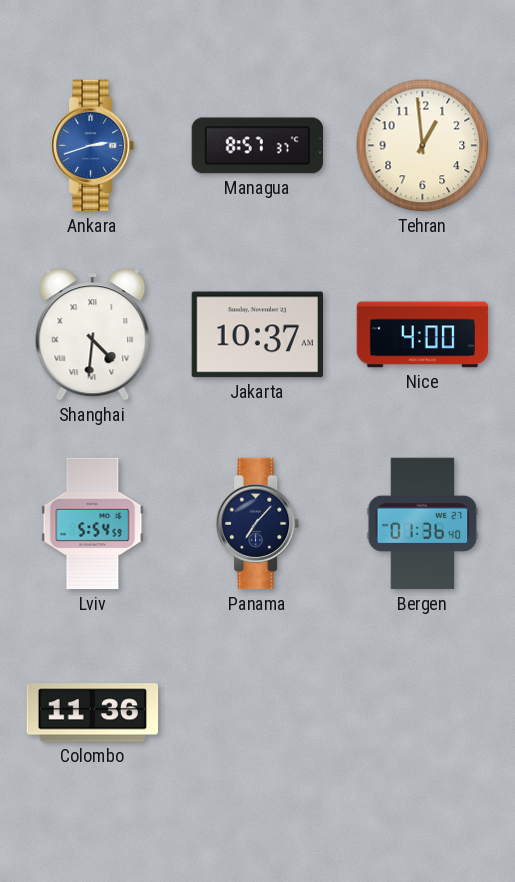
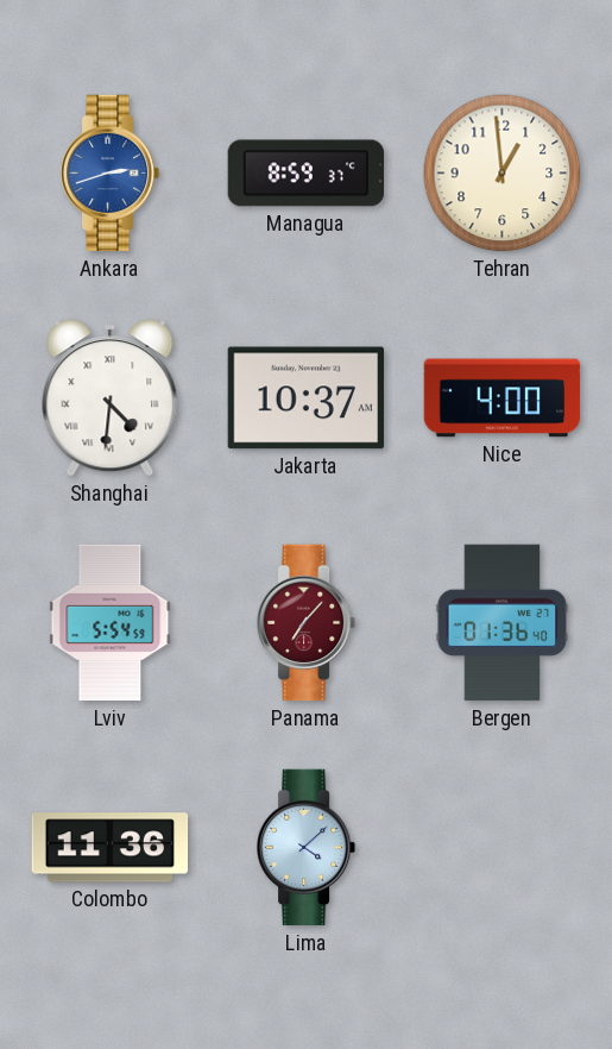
Managua: 8:57 -> 8:59
Panama dial: navy -> burgundy
Lima: none -> 4:08
